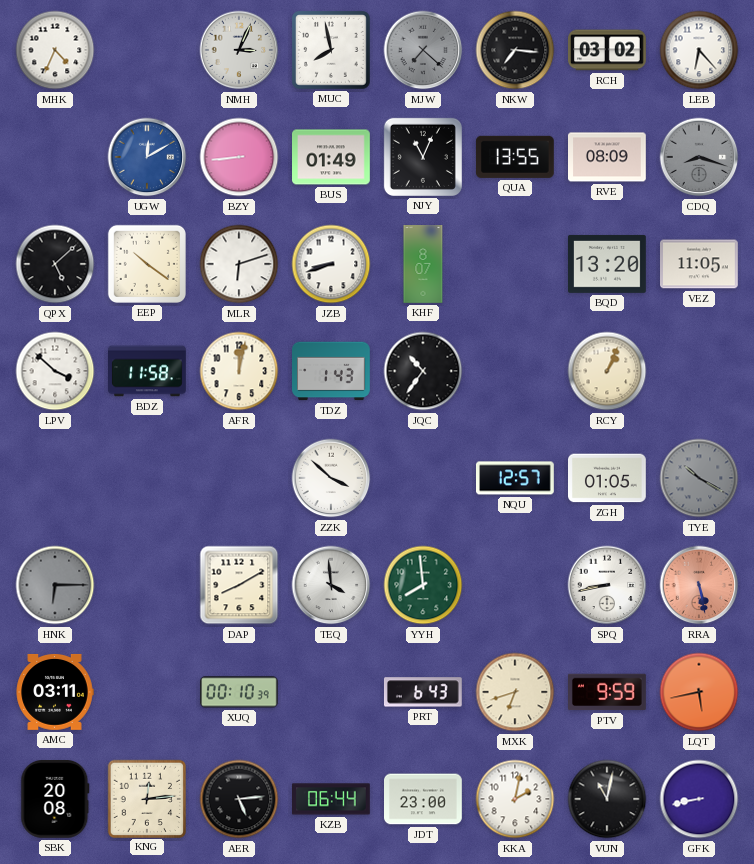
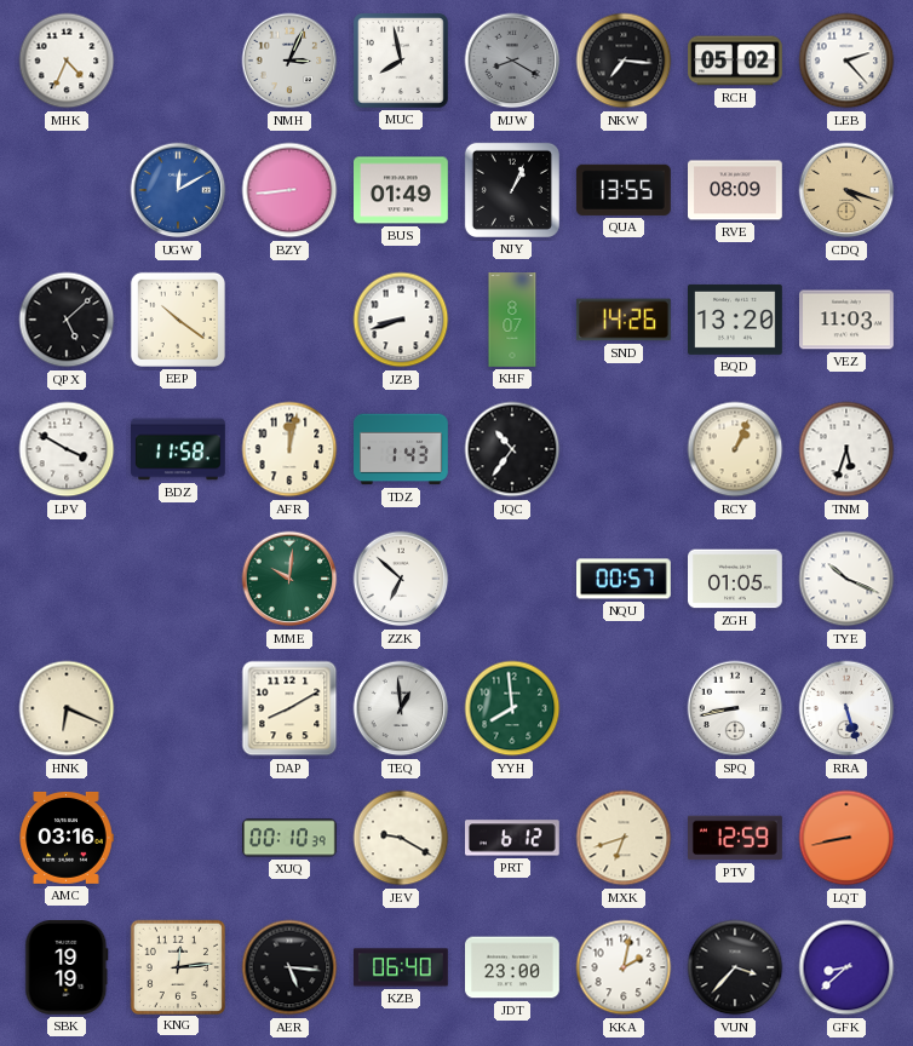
MJW: 7:22 -> 8:20
RCH: 03:02 -> 05:02
LEB: 6:23 -> 2:23
NJY: 11:04 -> 1:04
CDQ: 8:18 -> 4:18
CDQ dial: grey -> champagne
MLR: 6:12 -> none
SND: none -> 14:26
VEZ: 11:05 -> 11:03
LPV: 3:52 -> 3:50
TNM: none -> 5:33
MME: none -> 10:01
ZZK: 3:52 -> 6:52
NQU: 12:57 -> 00:57
TYE: 10:20 -> 10:19
TYE dial: grey -> white
HNK: 6:15 -> 6:19
HNK dial: grey -> cream
TEQ: 3:59 -> 12:59
RRA: 5:28 -> 5:27
RRA dial: salmon -> white
AMC: 03:11 -> 03:16
JEV: none -> 9:20
PRT: 6:43 -> 6:12
PTV: 9:59 -> 12:59
LQT: 5:43 -> 8:43
SBK: 20:08 -> 19:19
AER: 5:14 -> 5:16
KZB: 06:44 -> 06:40
VUN: 11:02 -> 3:37
GFK: 8:43 -> 8:38
